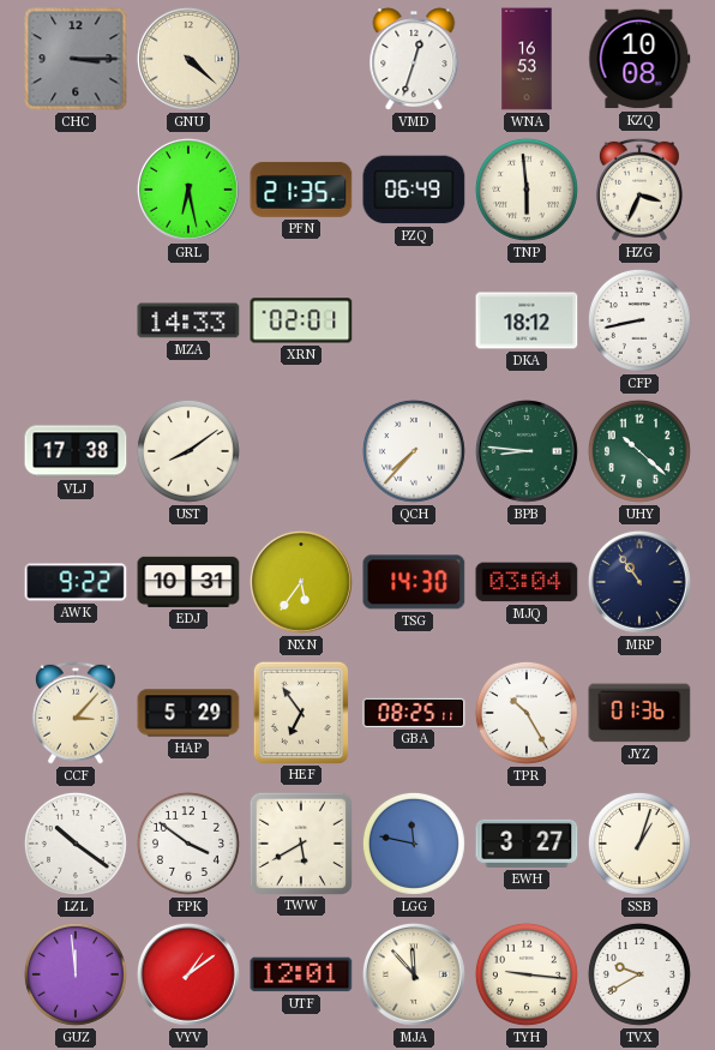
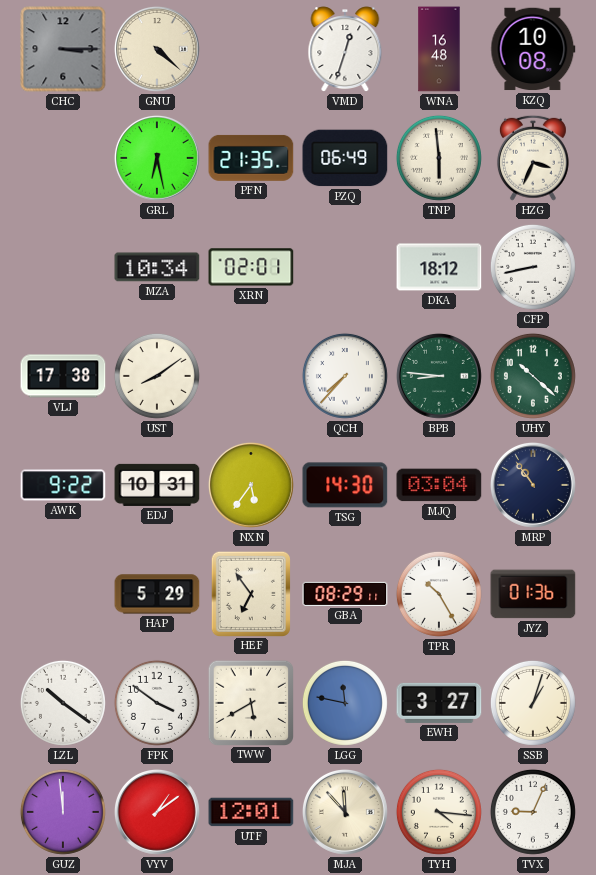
WNA: 16:53 -> 16:48
MZA: 14:33 -> 10:34
CCF: 3:07 -> none
GBA: 08:25 -> 08:29
TYH: 9:16 -> 4:16
TVX: 9:40 -> 9:04
